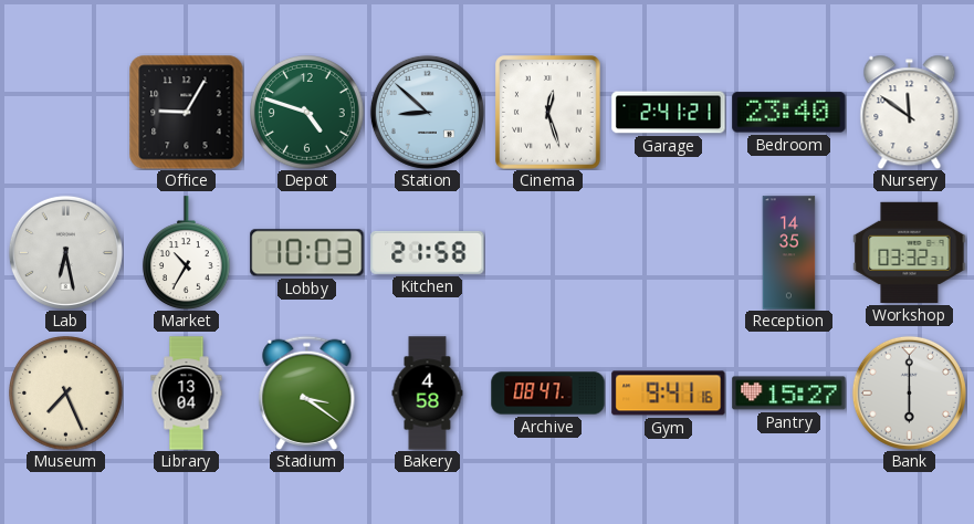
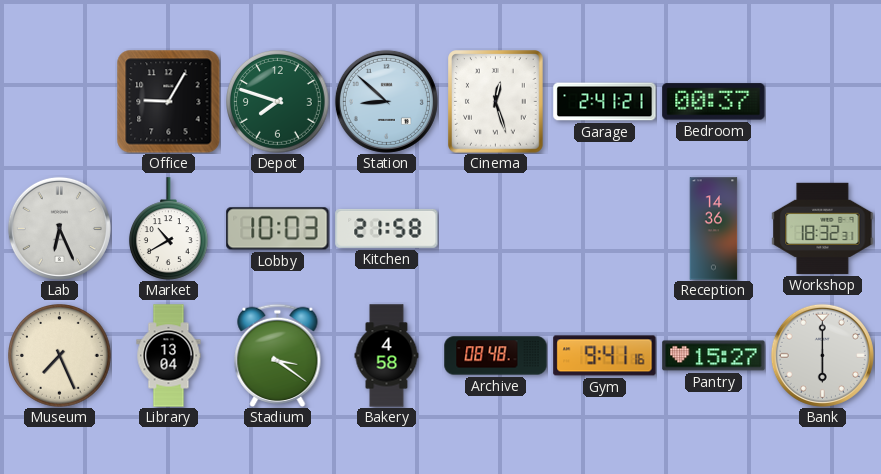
Depot: 4:48 -> 7:48
Bedroom: 23:40 -> 00:37
Nursery: 11:51 -> none
Lab: 6:28 -> 6:26
Market: 10:35 -> 10:40
Reception: 14:35 -> 14:36
Workshop: 03:32 -> 18:32
Archive: 08:47 -> 08:48
